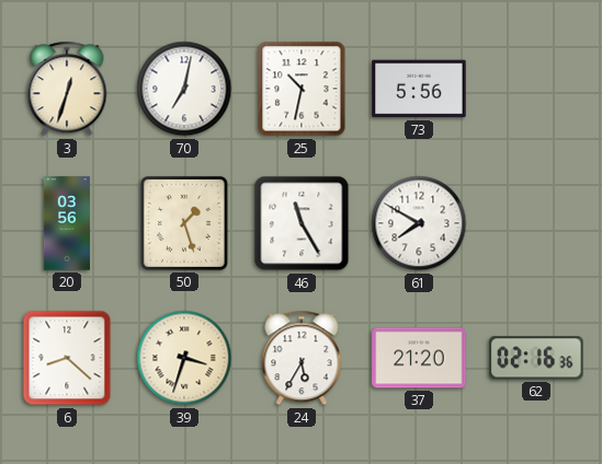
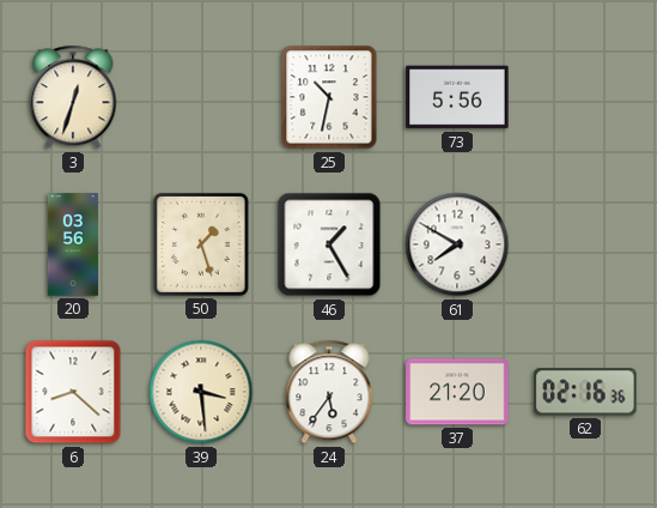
70: 7:02 -> none
46: 11:25 -> 1:25
39: 3:33 -> 3:29
24: 5:35 -> 5:36
